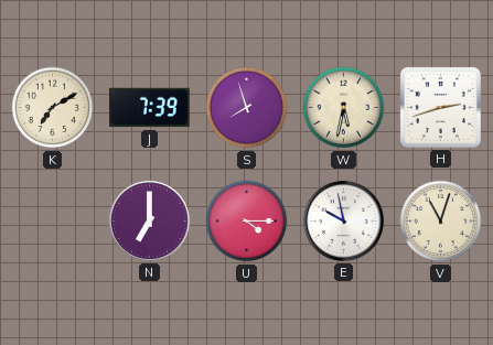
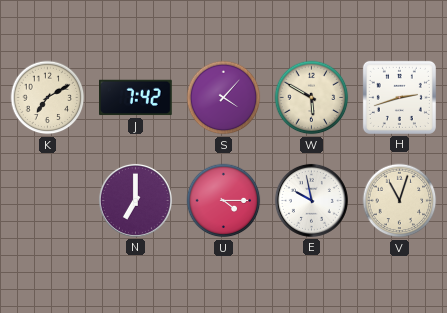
J: 7:39 -> 7:42
S: 7:57 -> 4:07
W: 5:32 -> 5:50
